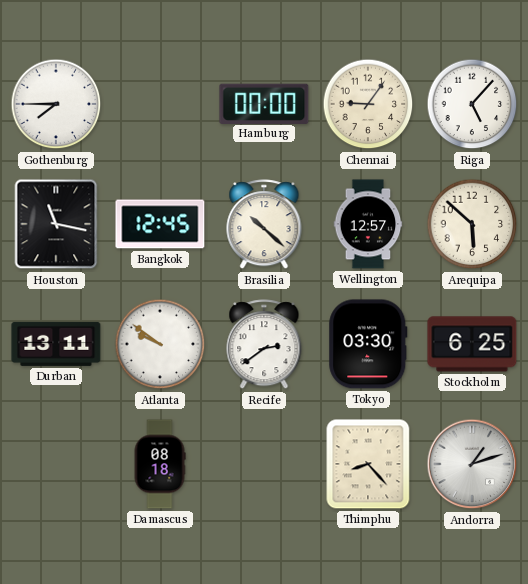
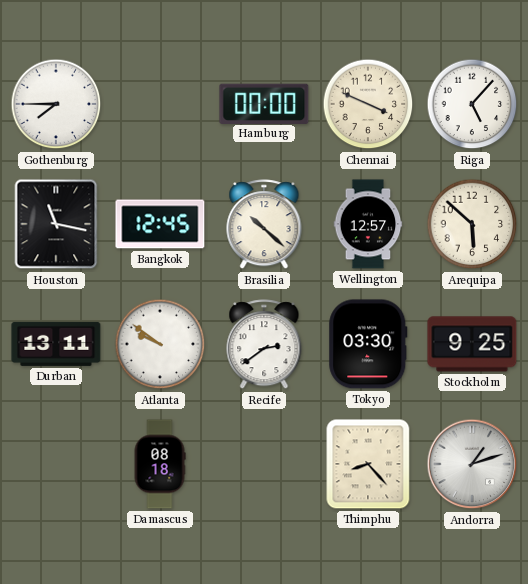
Chennai: 9:06 -> 3:49
Stockholm: 6:25 -> 9:25
